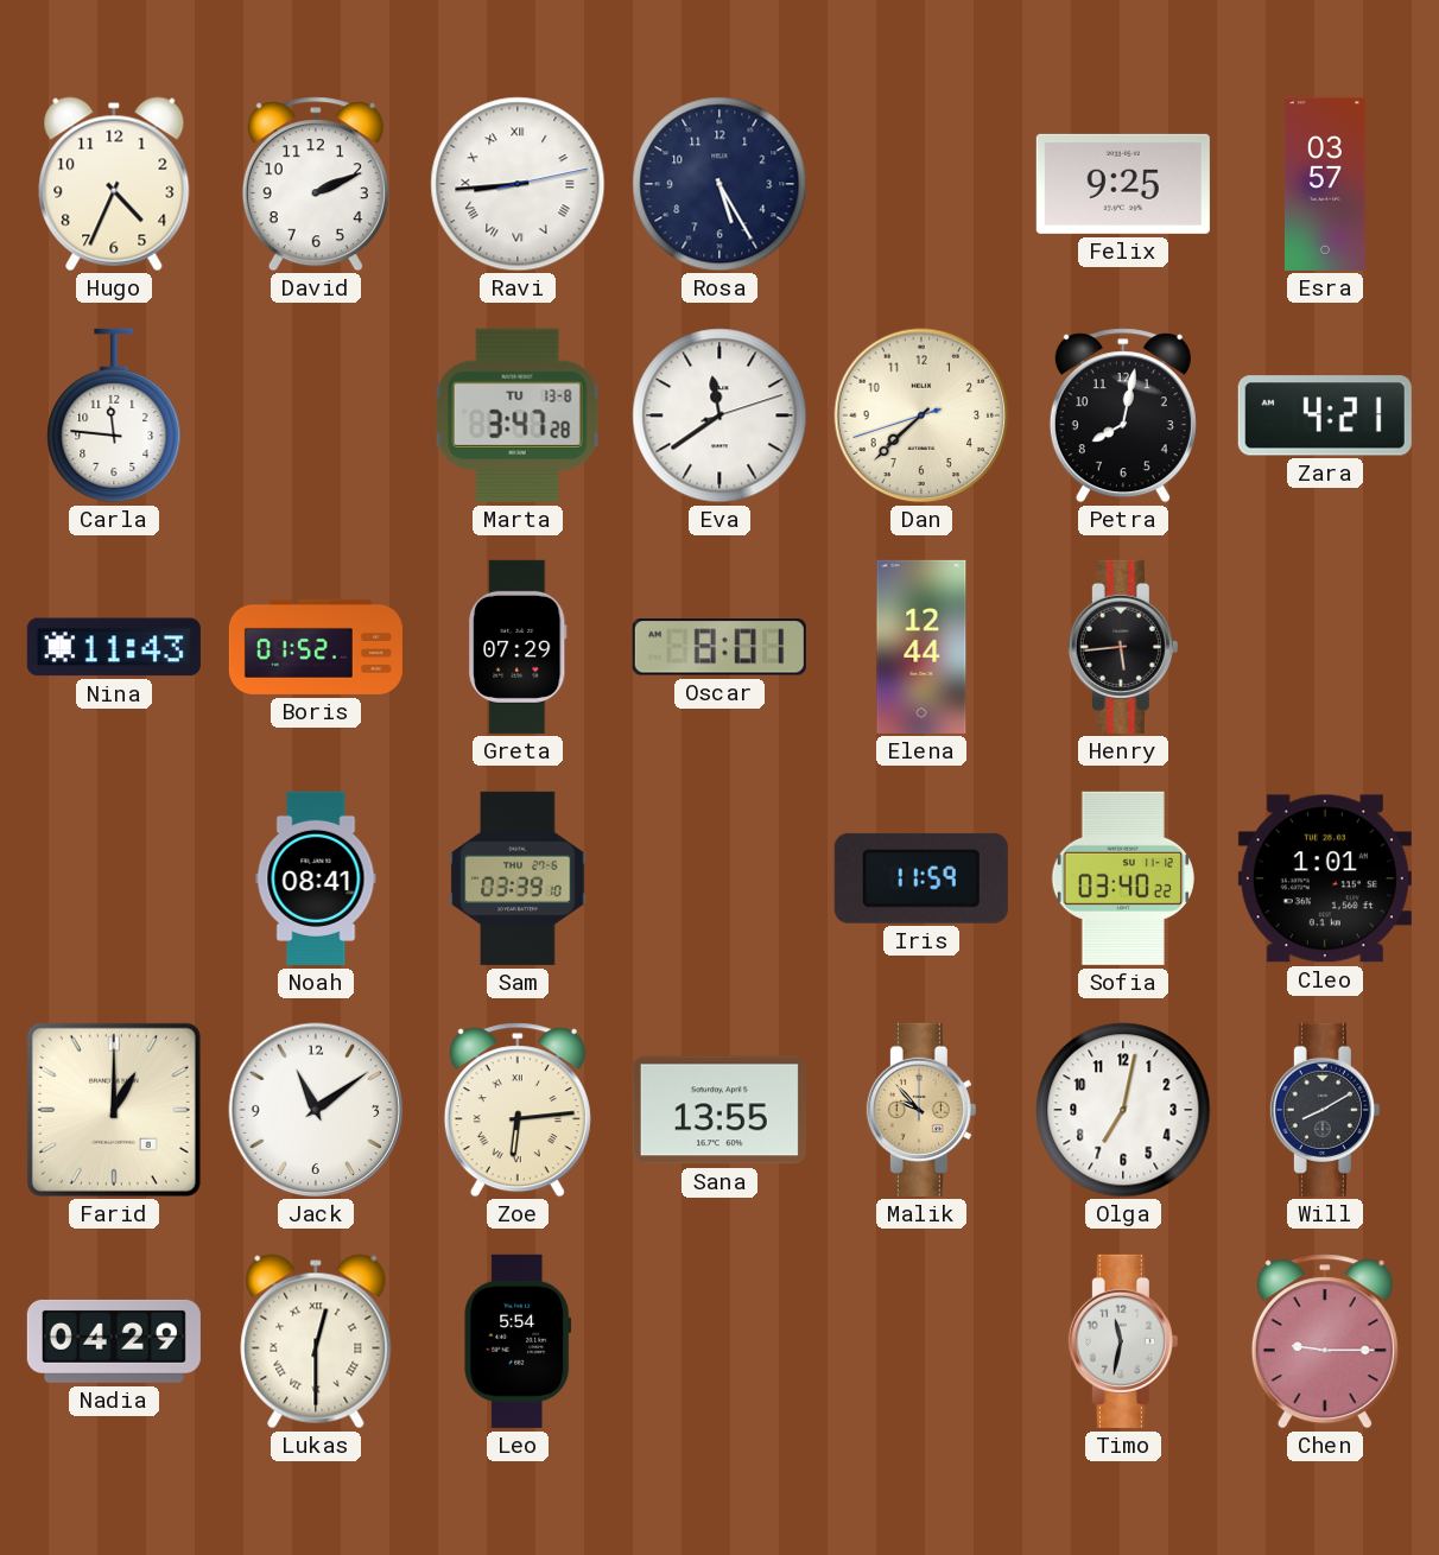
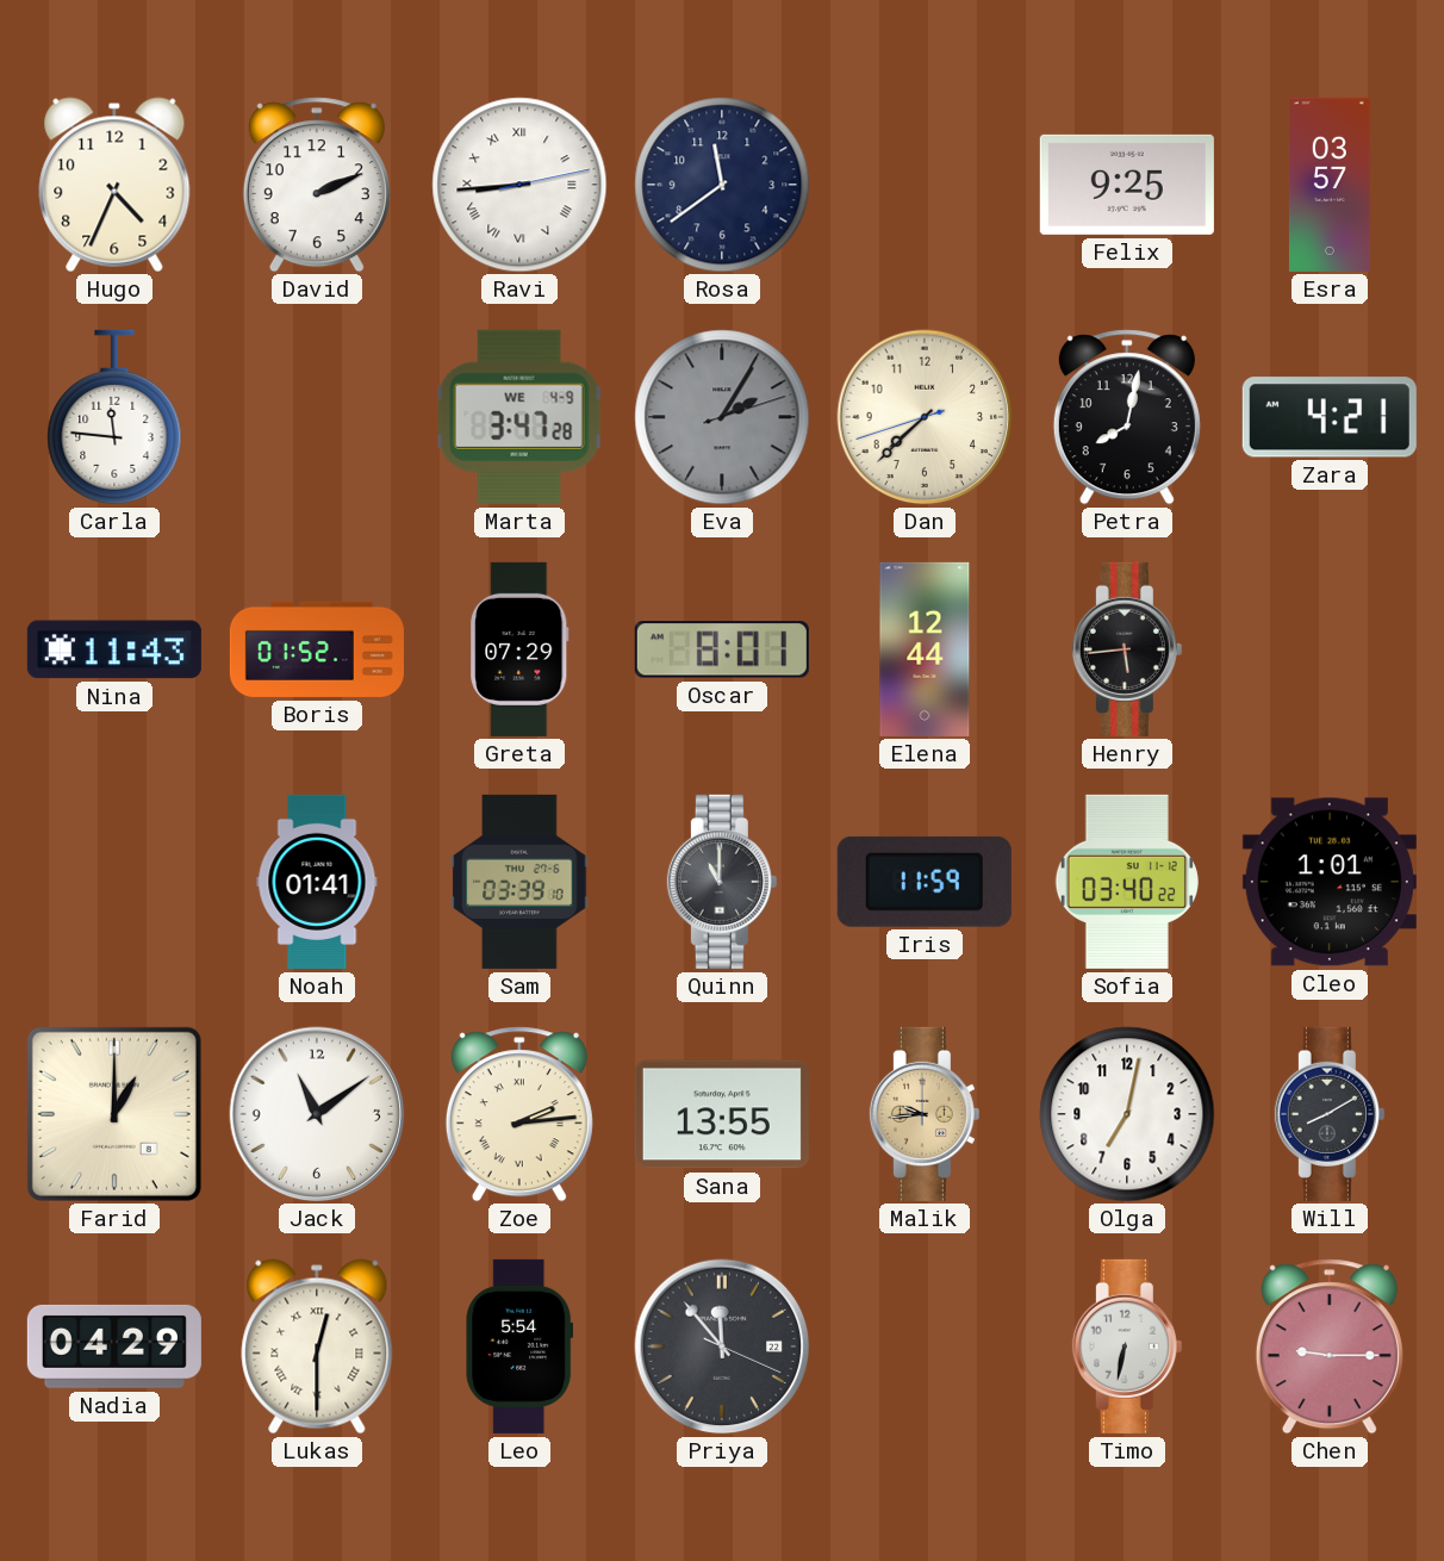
Rosa: 5:25 -> 11:39
Marta date: TU 13-8 -> WE 4-9
Eva: 11:39 -> 2:05
Eva dial: white -> grey
Noah: 08:41 -> 01:41
Quinn: none -> 11:00
Zoe: 6:14 -> 2:14
Malik: 9:53 -> 9:44
Priya: none -> 11:53
Timo: 11:32 -> 6:32
